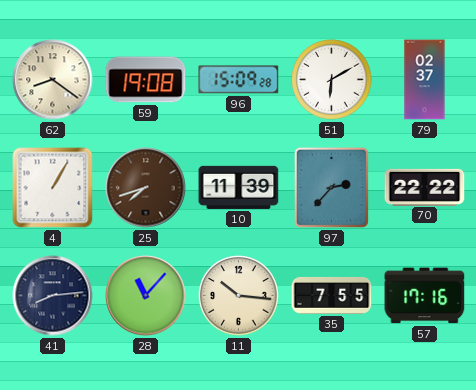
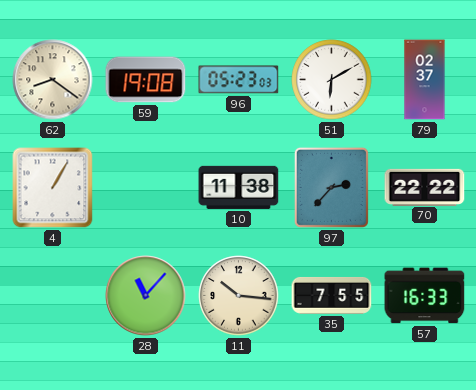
96: 15:09 -> 05:23
25: 7:42 -> none
10: 11:39 -> 11:38
41: 8:14 -> none
57: 17:16 -> 16:33
